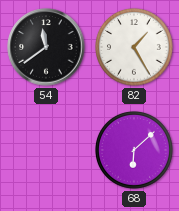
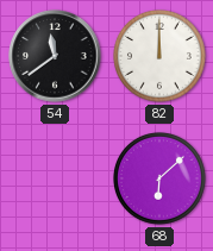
82: 1:25 -> 12:00
